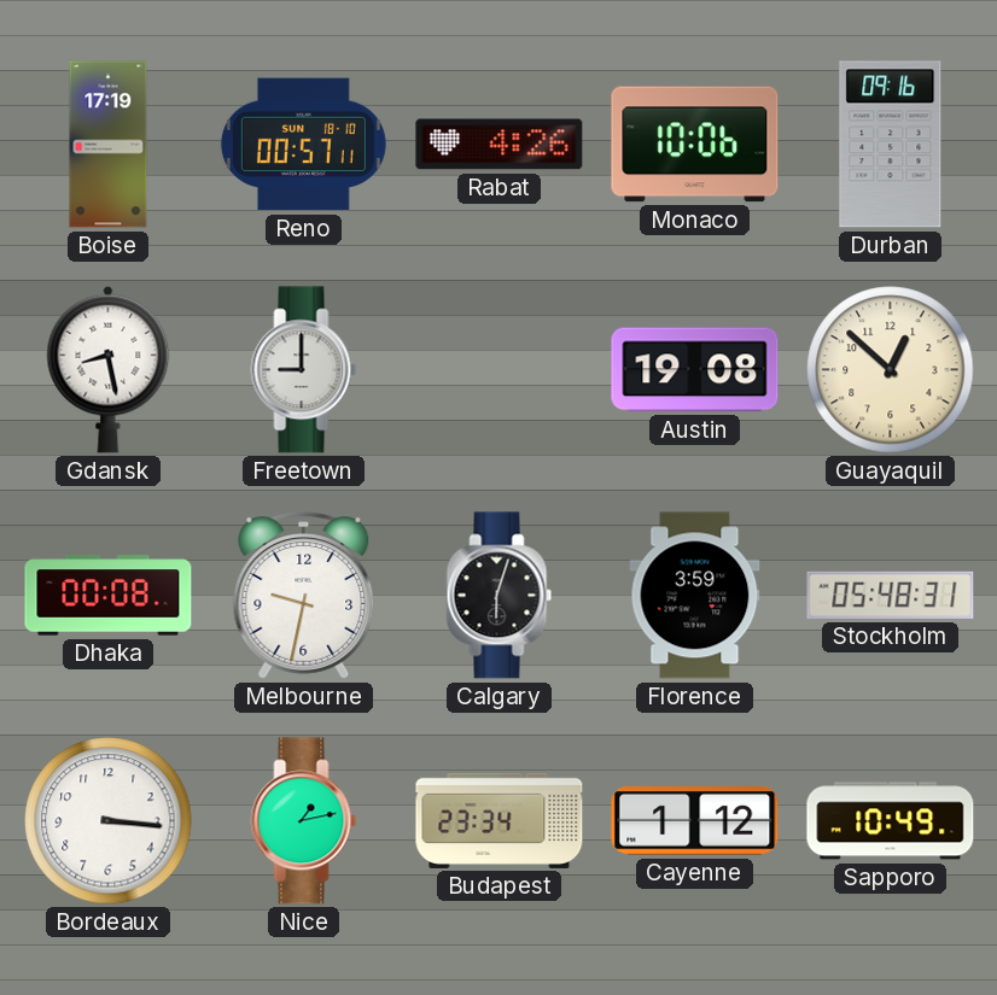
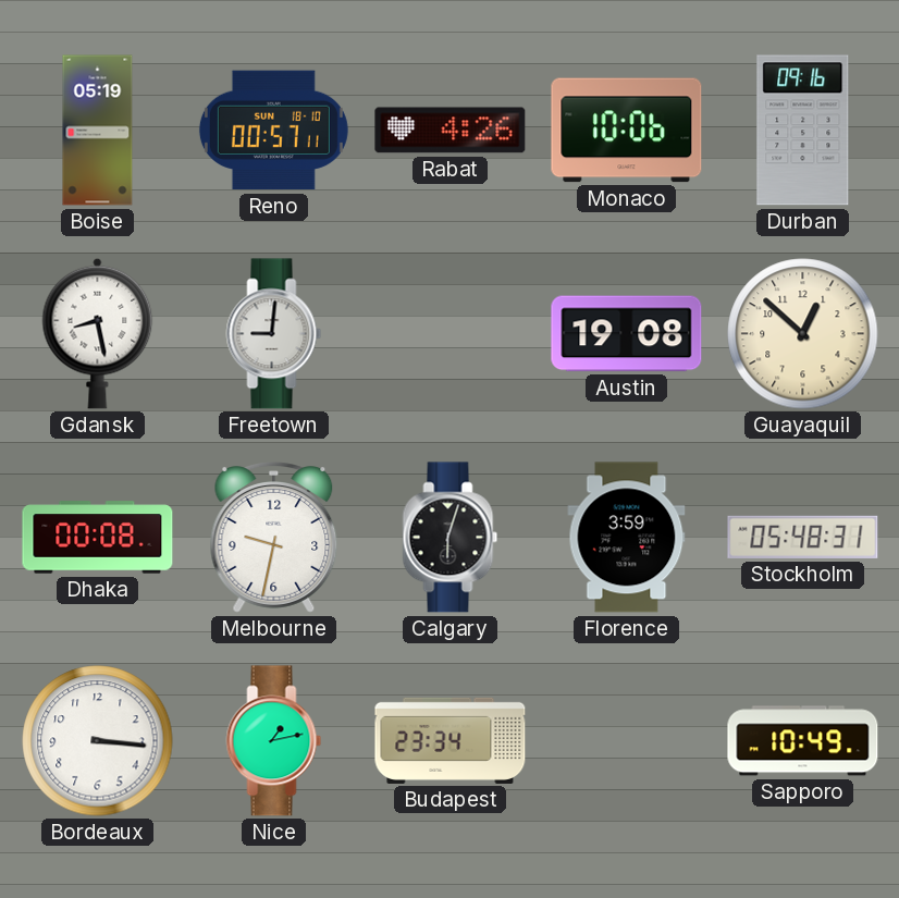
Boise: 17:19 -> 05:19
Freetown: 9:00 -> 9:01
Cayenne: 1:12 -> none
